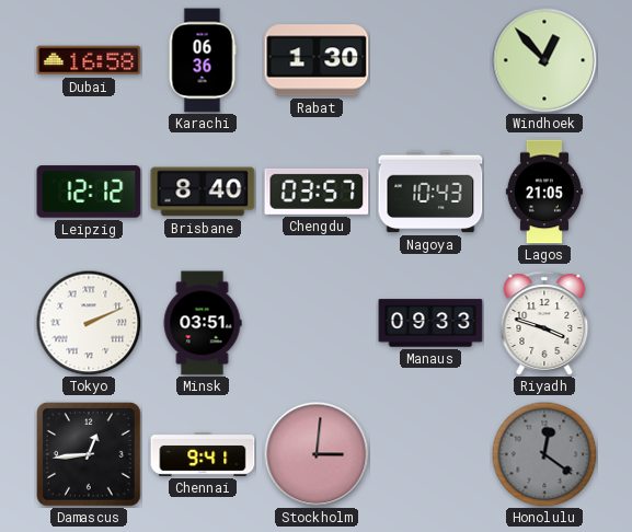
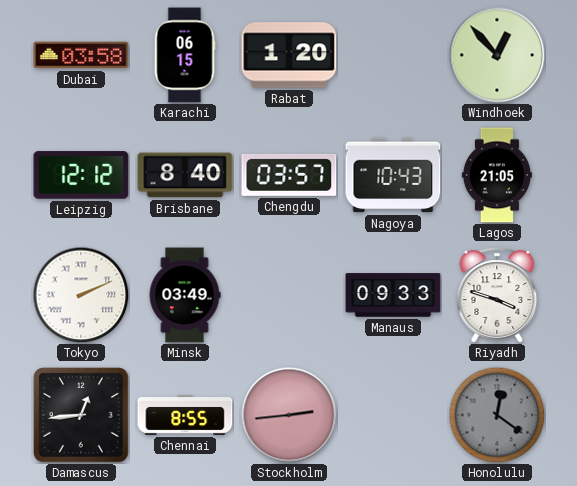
Dubai: 16:58 -> 03:58
Karachi: 06:36 -> 06:15
Rabat: 1:30 -> 1:20
Minsk: 03:51 -> 03:49
Chennai: 9:41 -> 8:55
Stockholm: 3:01 -> 2:44
